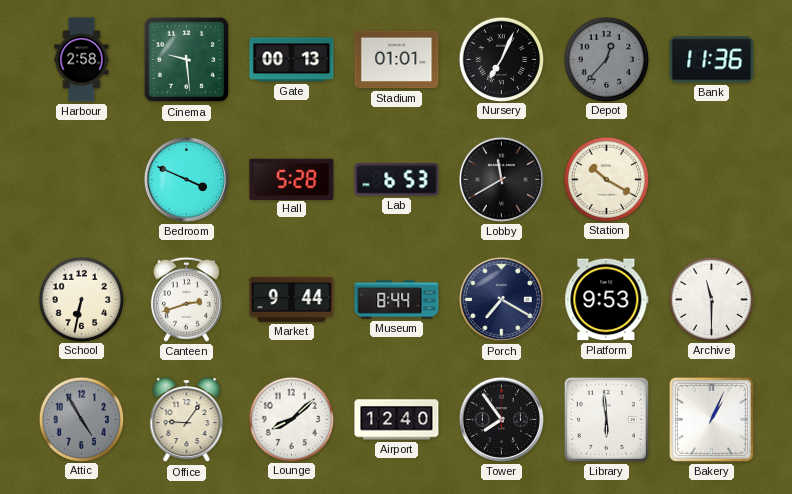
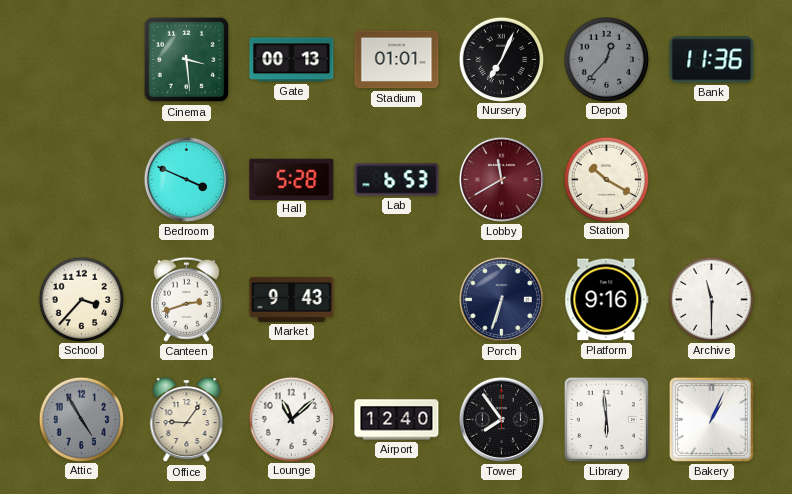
Harbour: 2:58 -> none
Cinema: 9:29 -> 3:29
Lobby dial: black -> burgundy
School: 6:32 -> 3:37
Market: 9:44 -> 9:43
Museum: 8:44 -> none
Porch: 7:20 -> 6:33
Platform: 9:53 -> 9:16
Lounge: 8:08 -> 11:08
